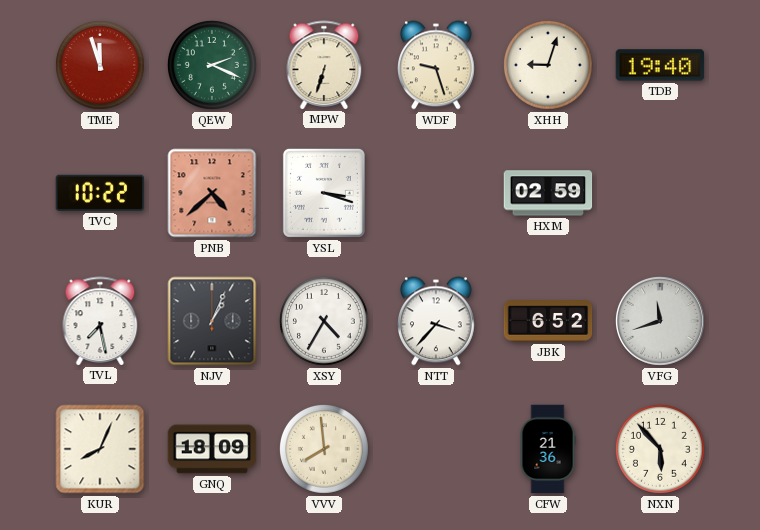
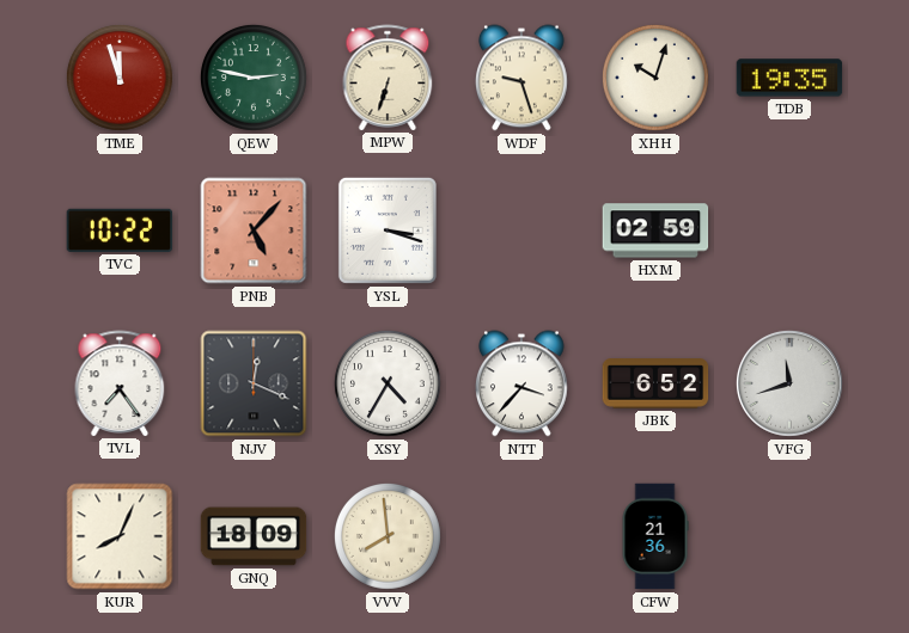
QEW: 2:19 -> 2:47
XHH: 9:03 -> 10:03
TDB: 19:40 -> 19:35
PNB: 4:38 -> 5:07
TVL: 7:28 -> 7:24
NJV: 1:04 -> 12:19
NXN: 5:53 -> none
